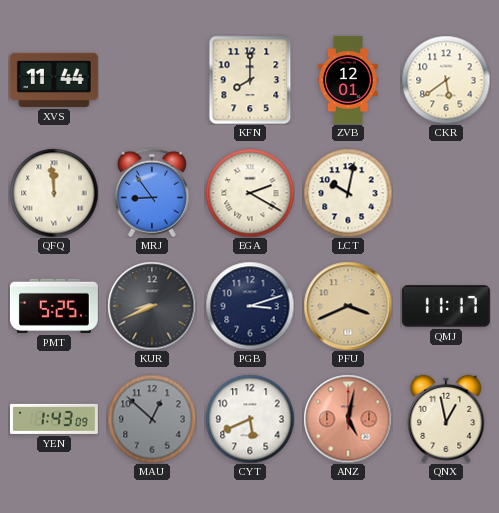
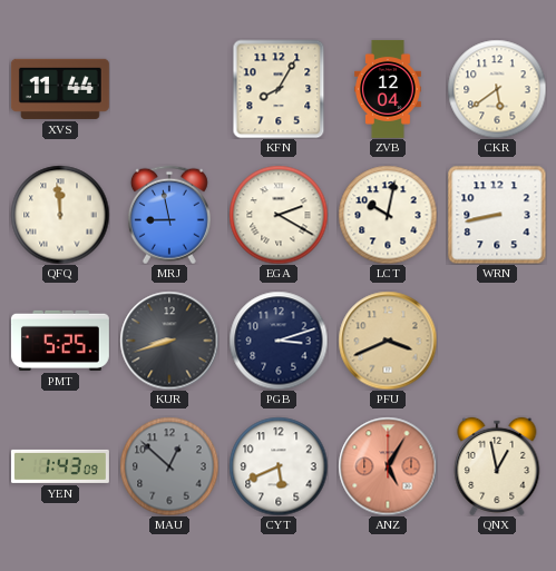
KFN: 8:00 -> 8:05
ZVB: 12:01 -> 12:04
MRJ: 8:54 -> 8:58
WRN: none -> 8:43
KUR: 8:41 -> 8:42
QMJ: 11:17 -> none
ANZ: 5:02 -> 5:05
